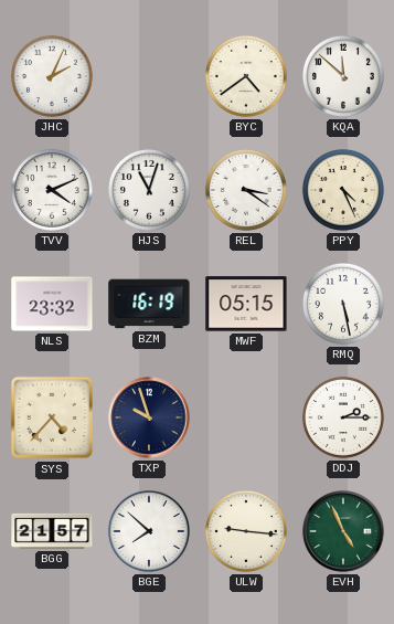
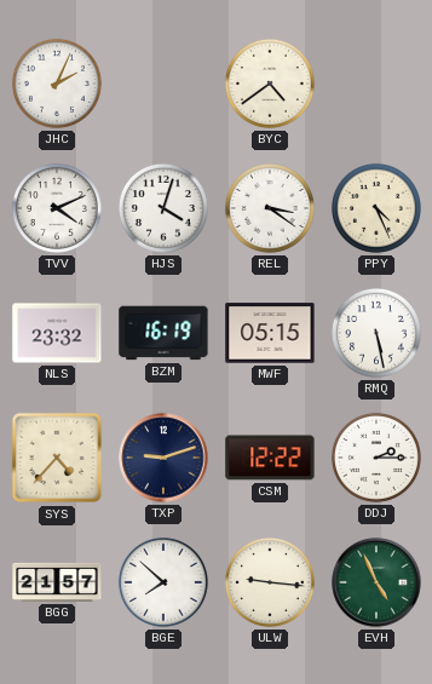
KQA: 11:52 -> none
HJS: 11:03 -> 4:03
TXP: 9:57 -> 9:12
CSM: none -> 12:22
